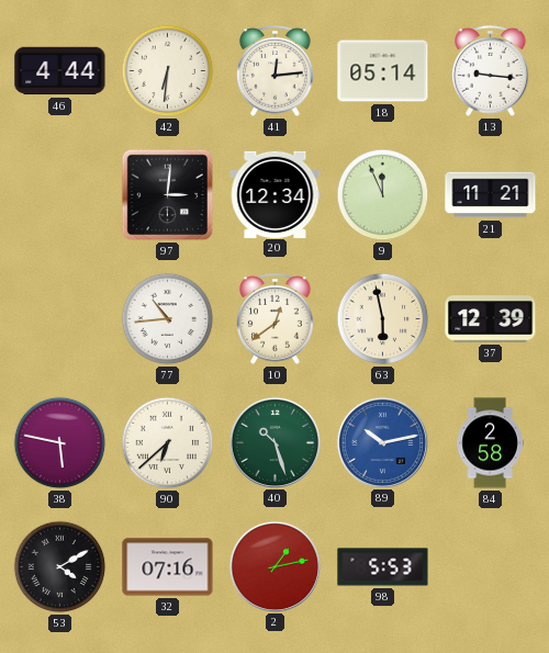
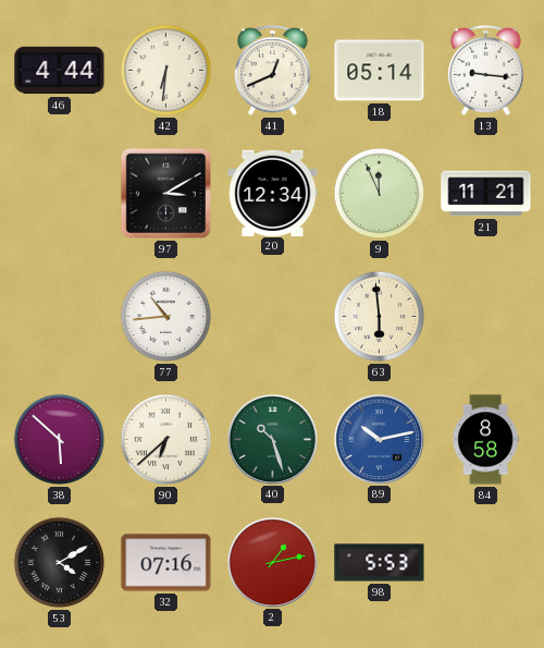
41: 12:14 -> 12:41
97: 3:01 -> 3:10
10: 12:39 -> none
63: 5:58 -> 5:59
37: 12:39 -> none
38: 5:47 -> 5:52
84: 2:58 -> 8:58
